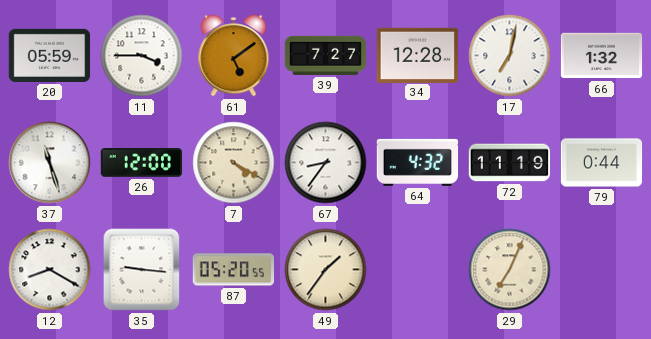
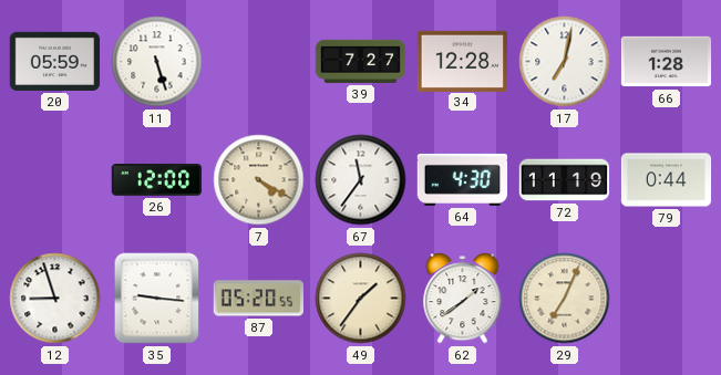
11: 3:45 -> 5:27
61: 5:09 -> none
66: 1:32 -> 1:28
37: 11:27 -> none
67: 8:36 -> 11:36
64: 4:32 -> 4:30
12: 8:20 -> 8:57
62: none -> 1:39
